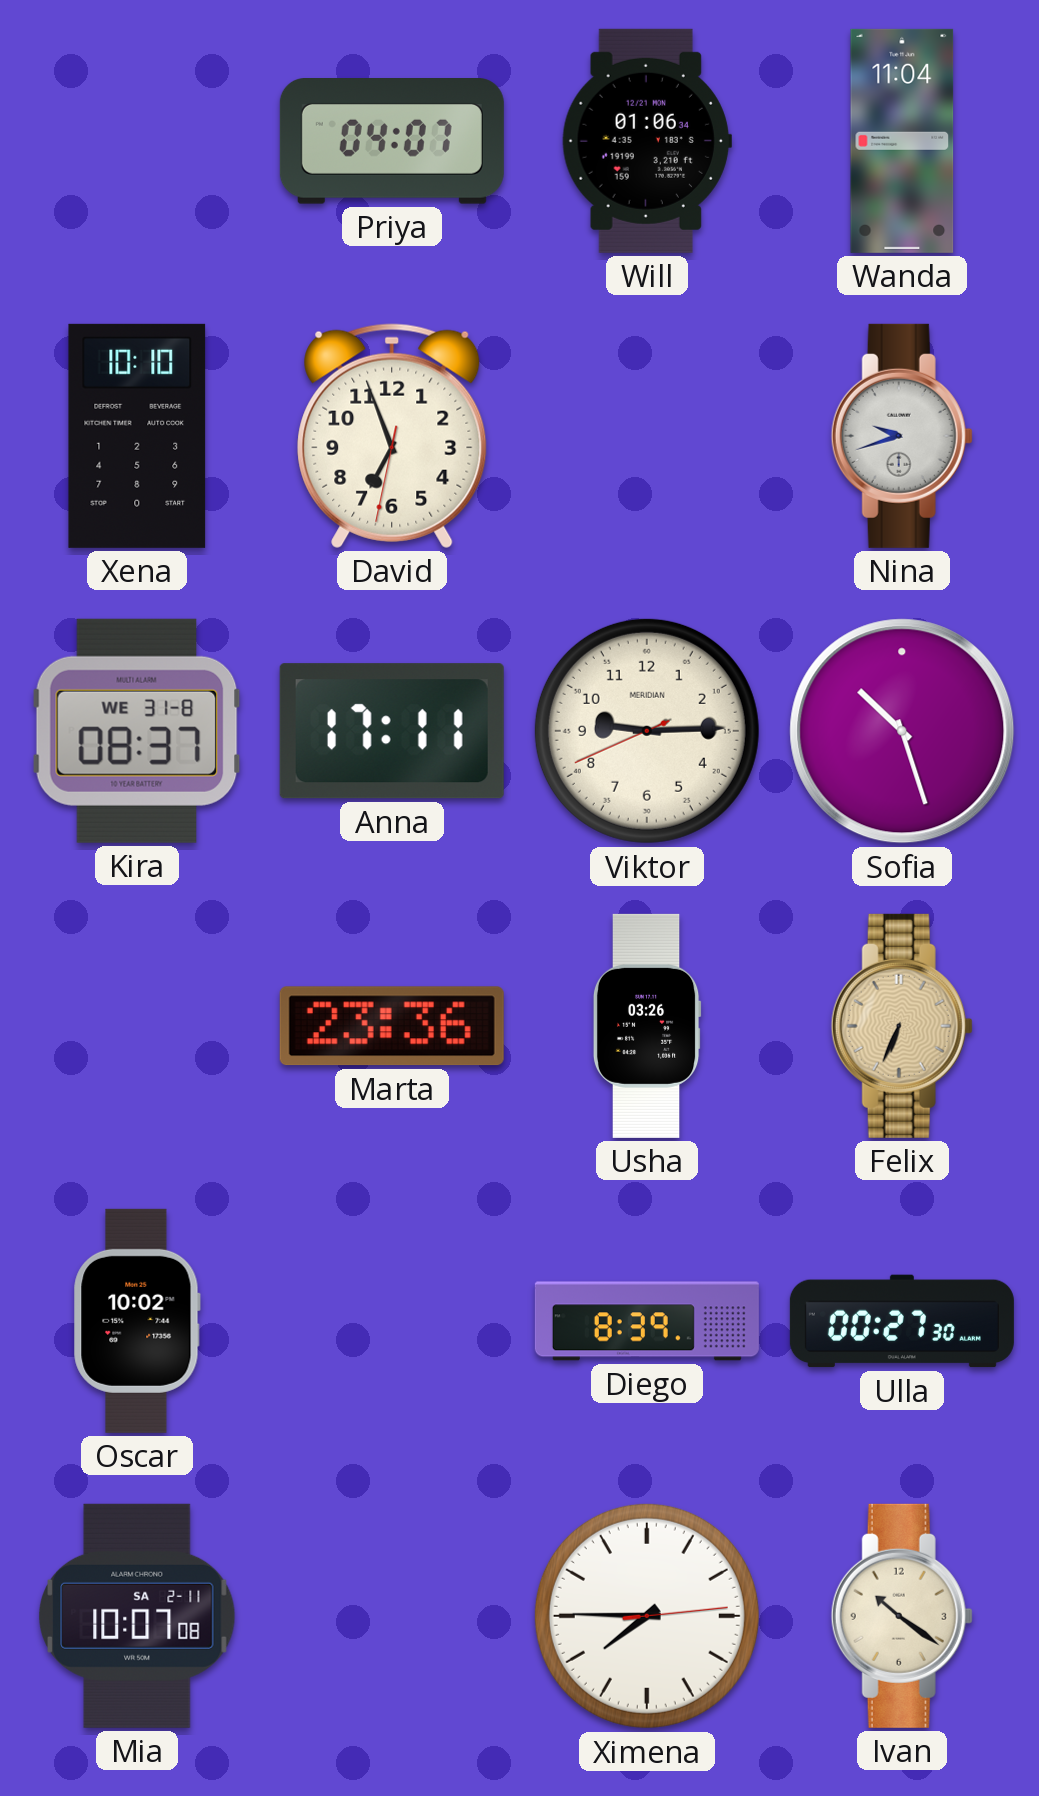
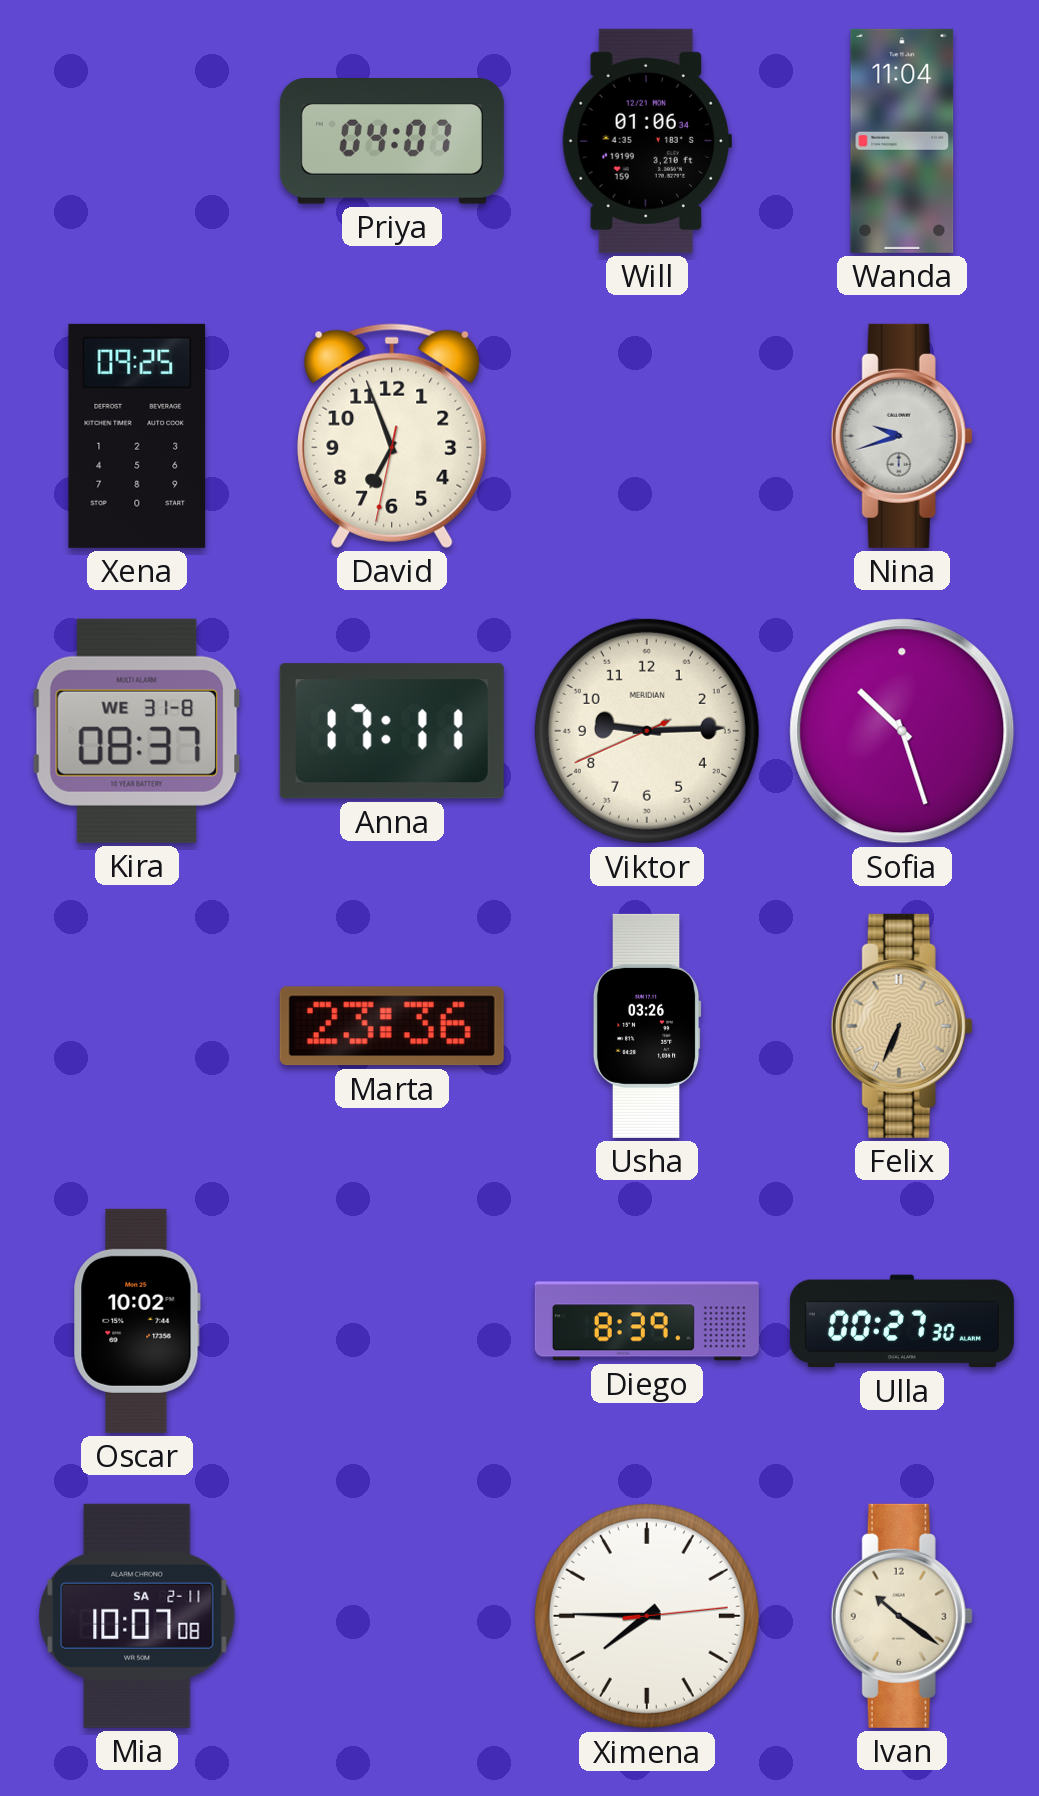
Xena: 10:10 -> 09:25
